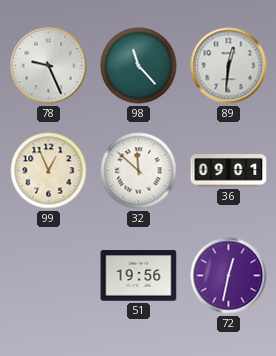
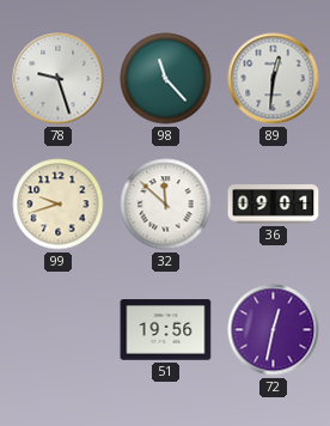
78: 9:26 -> 9:27
99: 12:56 -> 9:42
